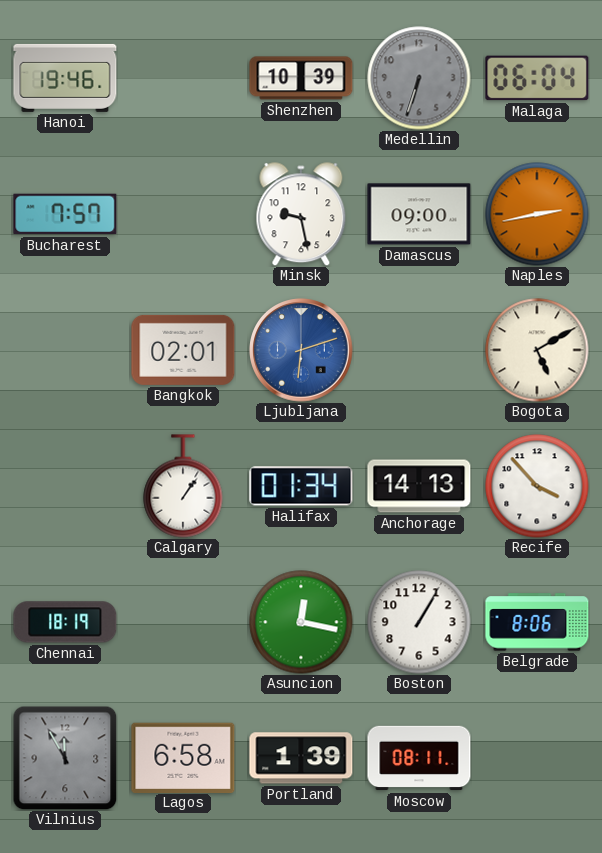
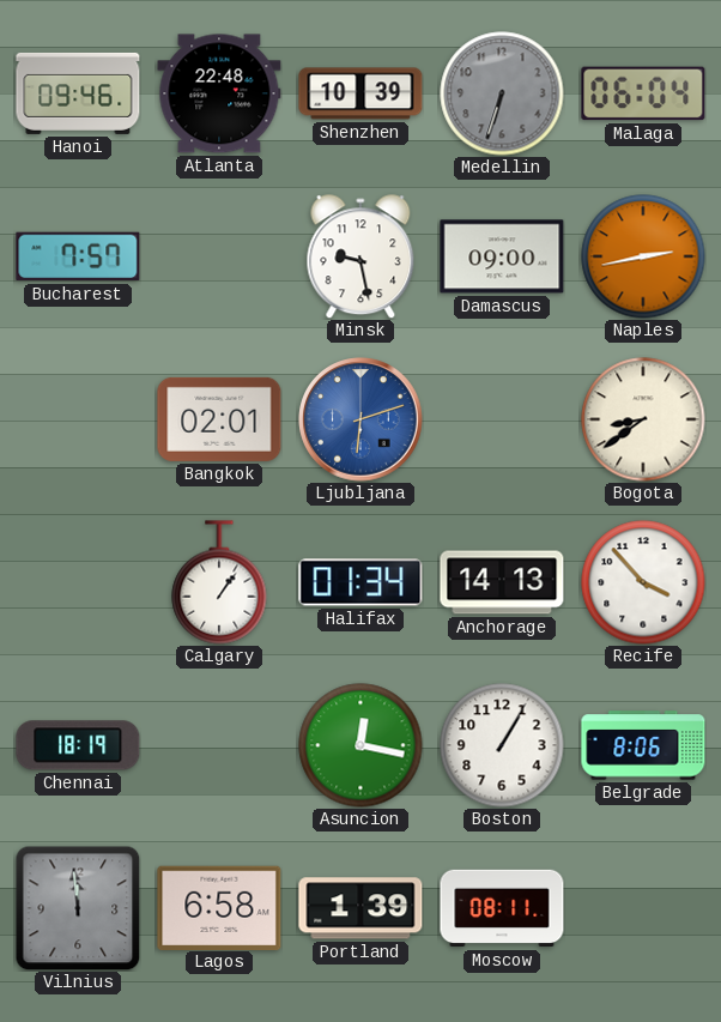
Hanoi: 19:46 -> 09:46
Atlanta: none -> 22:48
Bogota: 5:10 -> 8:39
Vilnius: 11:55 -> 11:59
